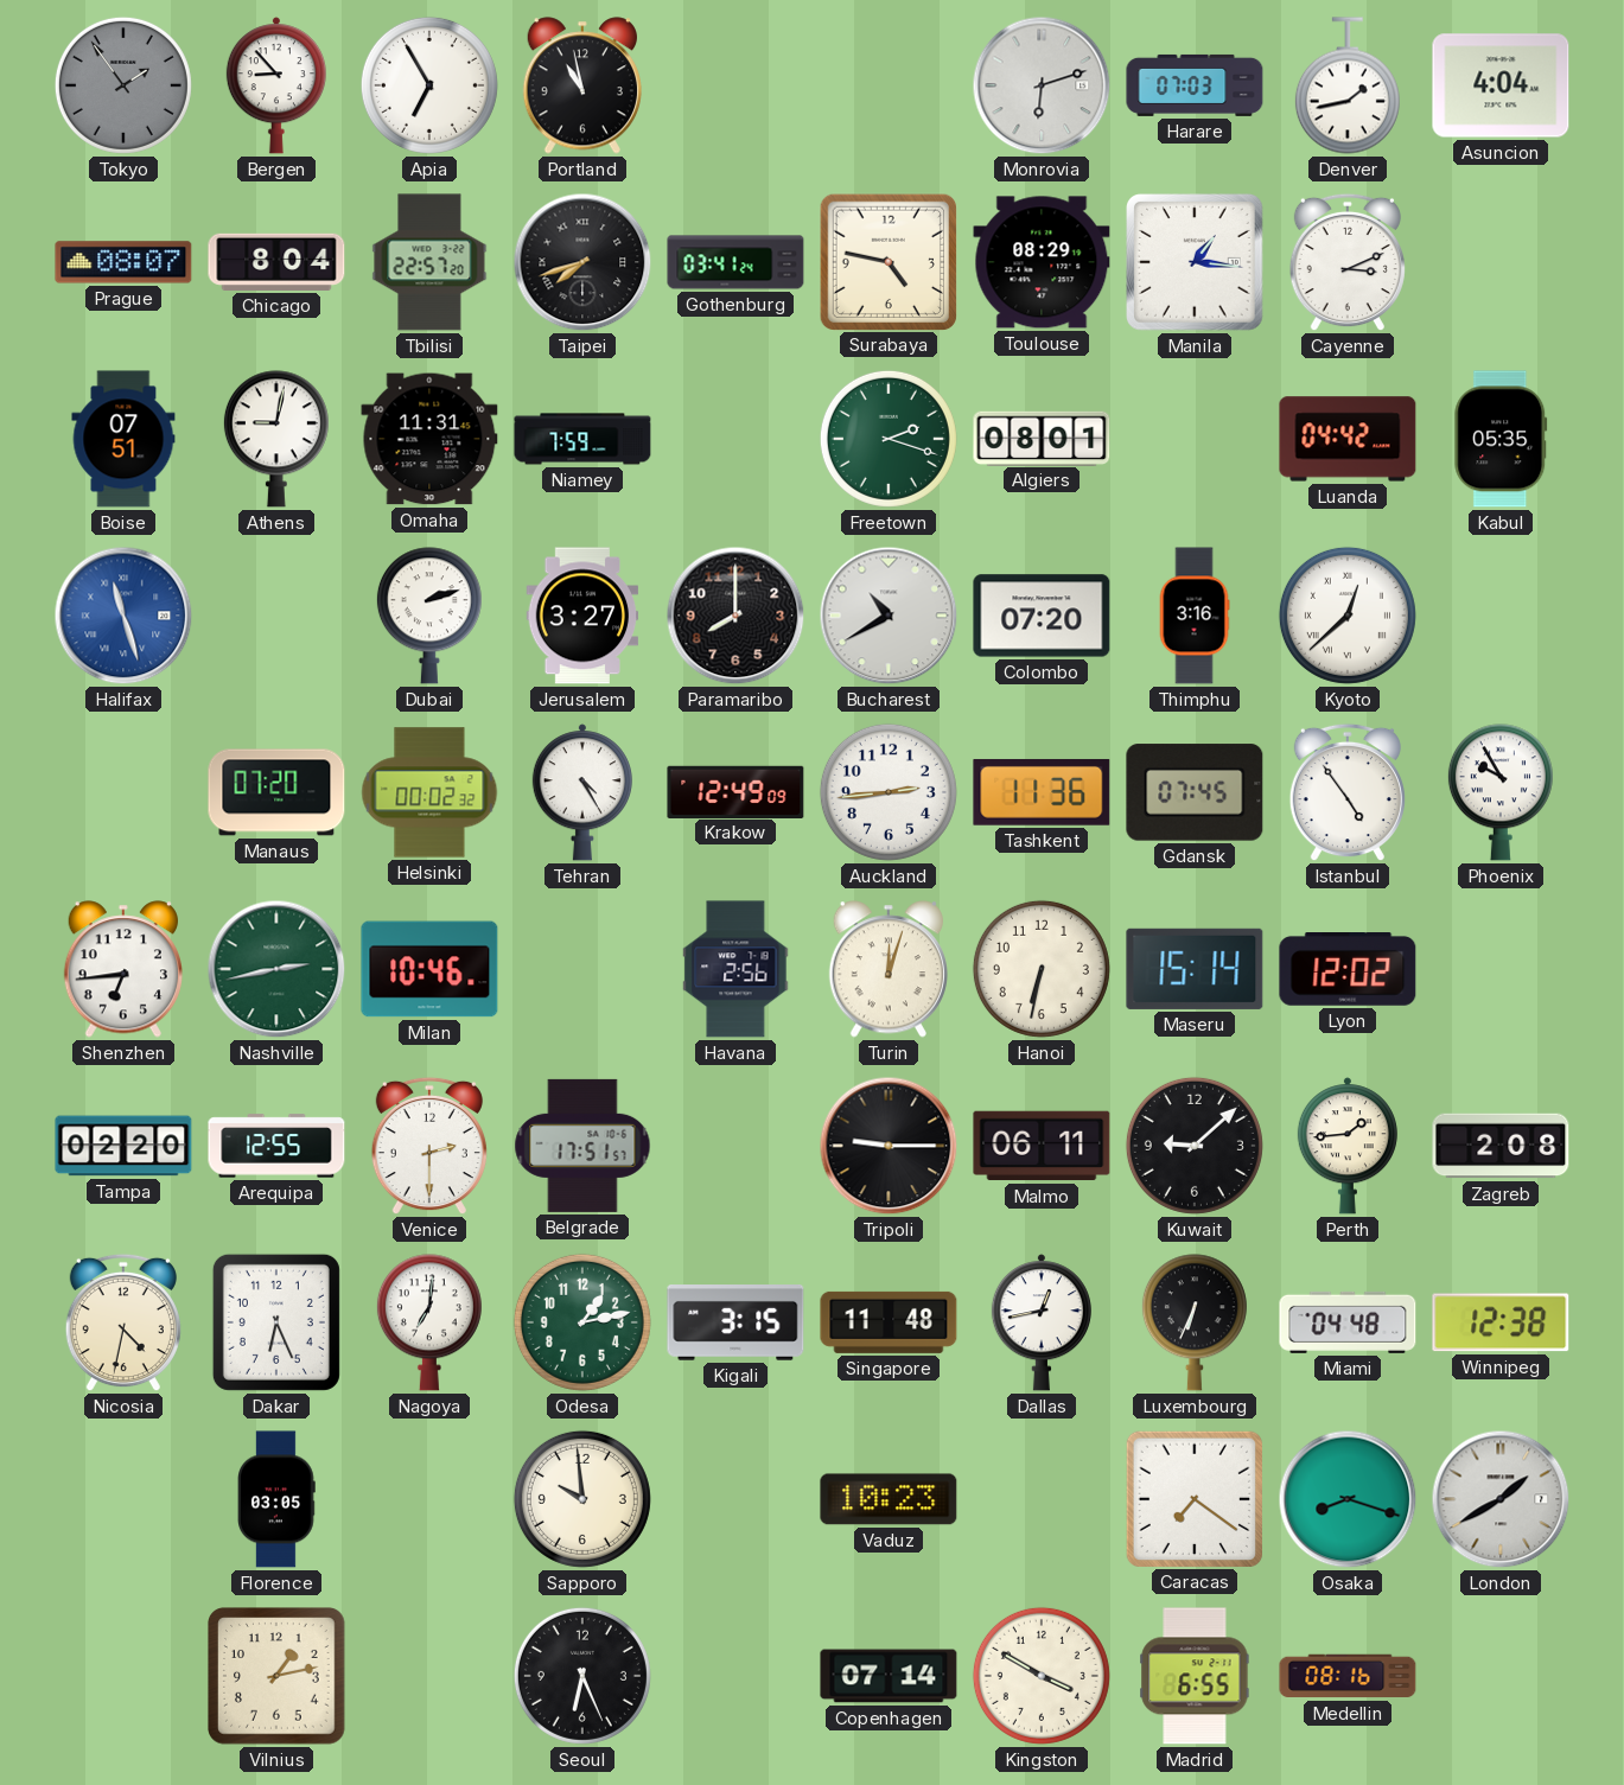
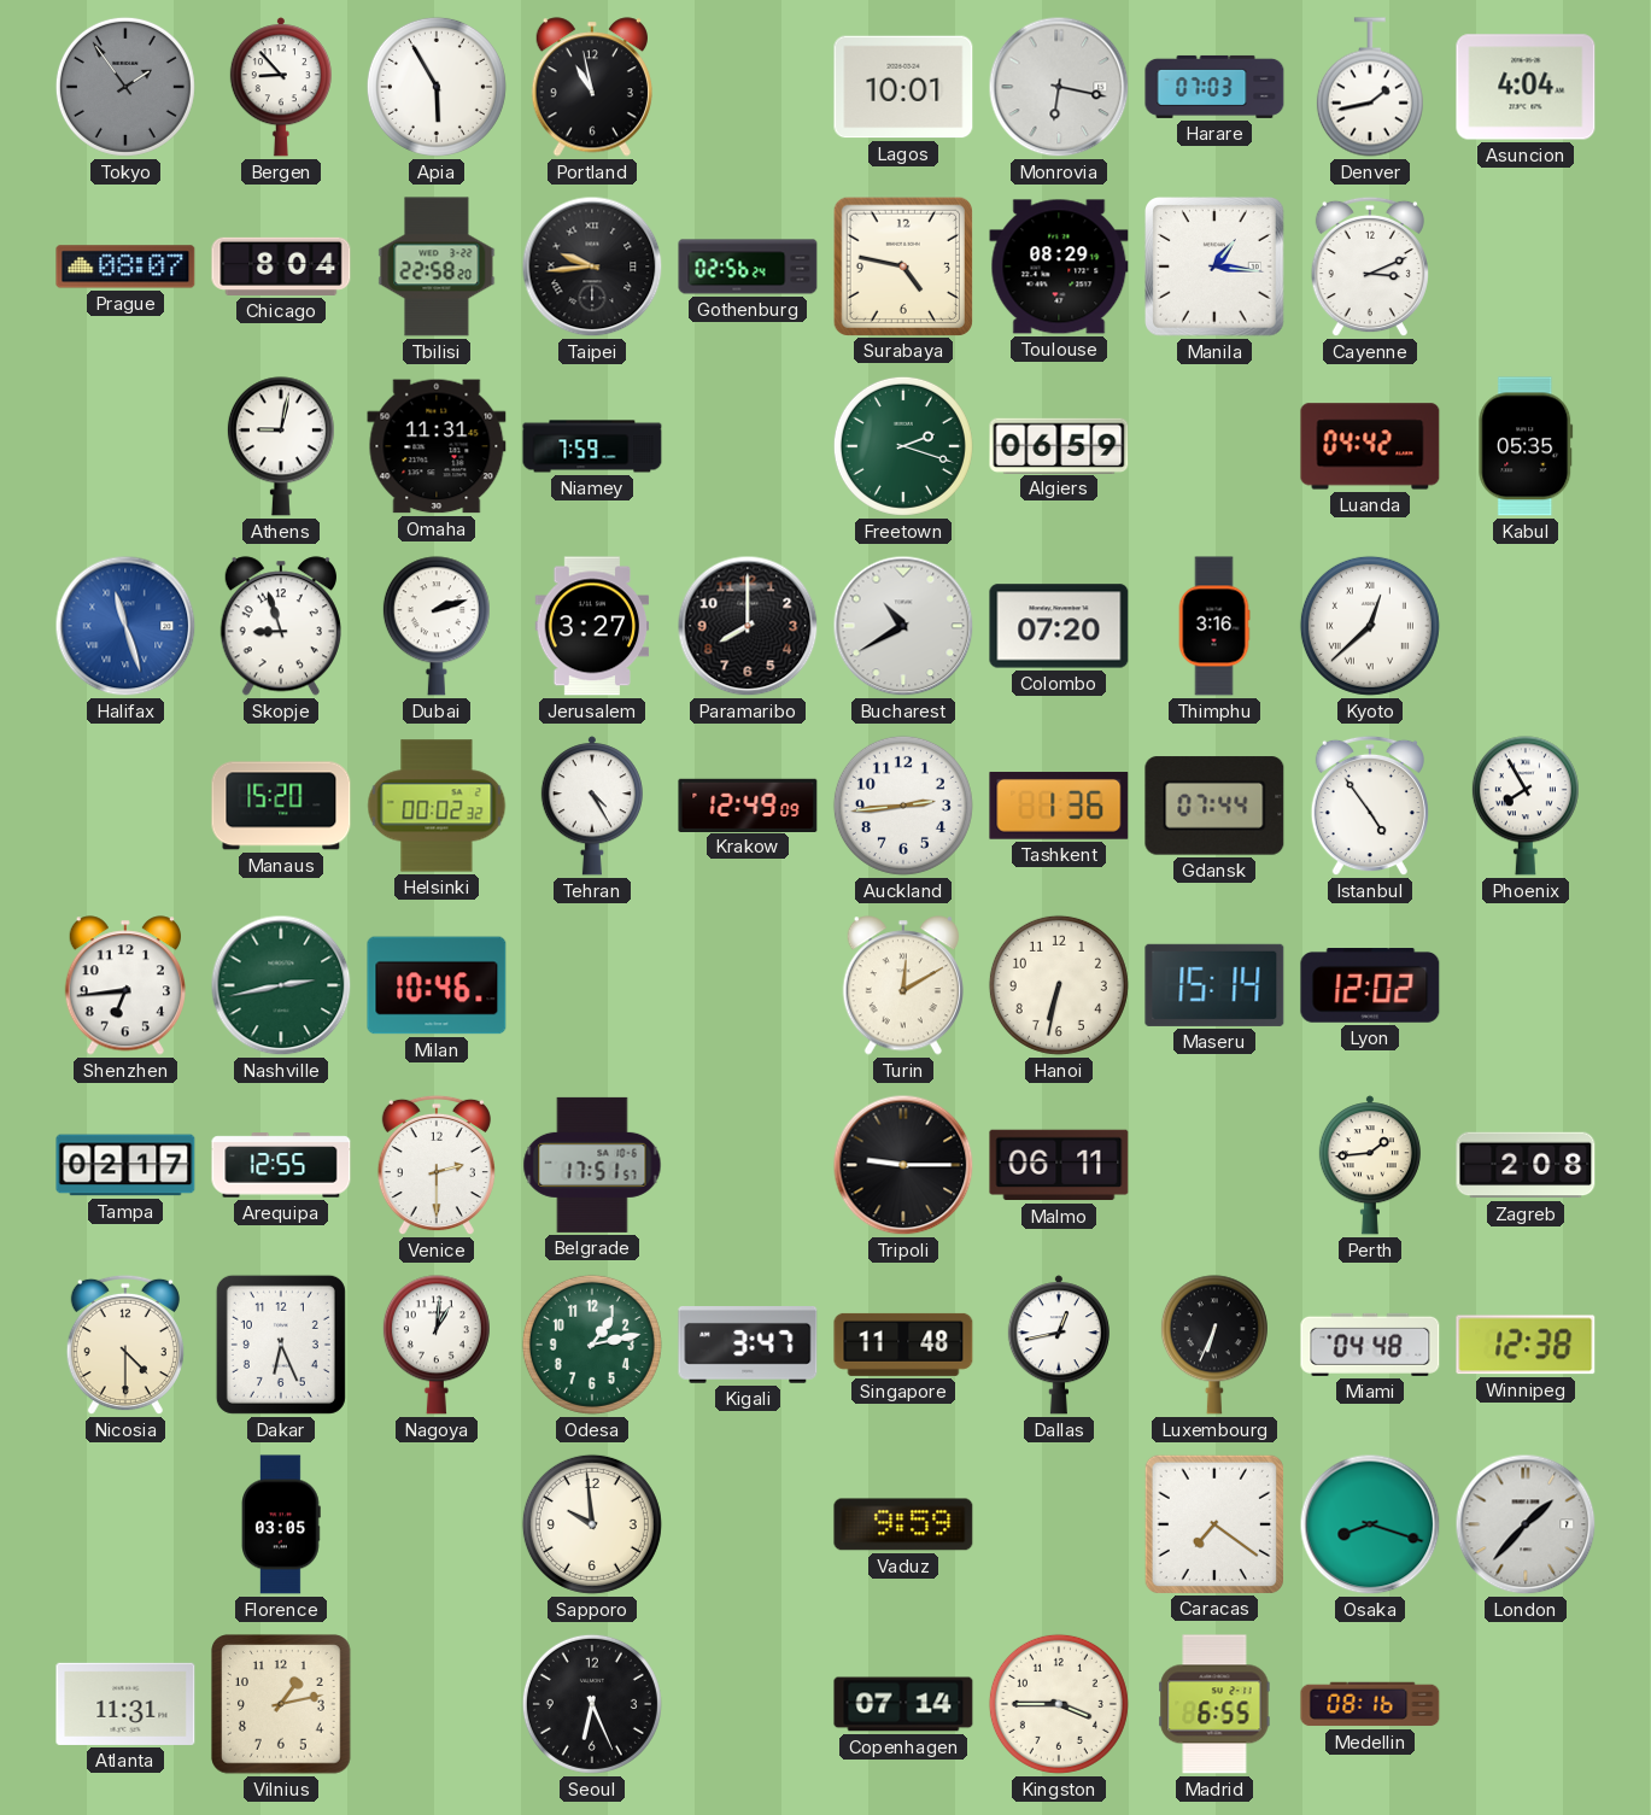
Apia: 6:55 -> 5:55
Lagos: none -> 10:01
Monrovia: 6:12 -> 6:17
Tbilisi: 22:57 -> 22:58
Taipei: 7:42 -> 9:44
Gothenburg: 03:41 -> 02:56
Boise: 07:51 -> none
Algiers: 08:01 -> 06:59
Skopje: none -> 8:57
Manaus: 07:20 -> 15:20
Tashkent: 11:36 -> 1:36
Gdansk: 07:45 -> 07:44
Phoenix: 9:55 -> 7:55
Havana: 2:56 -> none
Turin: 12:03 -> 12:10
Tampa: 02:20 -> 02:17
Kuwait: 9:08 -> none
Nicosia: 4:32 -> 4:30
Nagoya: 7:01 -> 1:01
Kigali: 3:15 -> 3:47
Vaduz: 10:23 -> 9:59
London: 1:40 -> 1:37
Atlanta: none -> 11:31
Kingston: 3:50 -> 3:45
